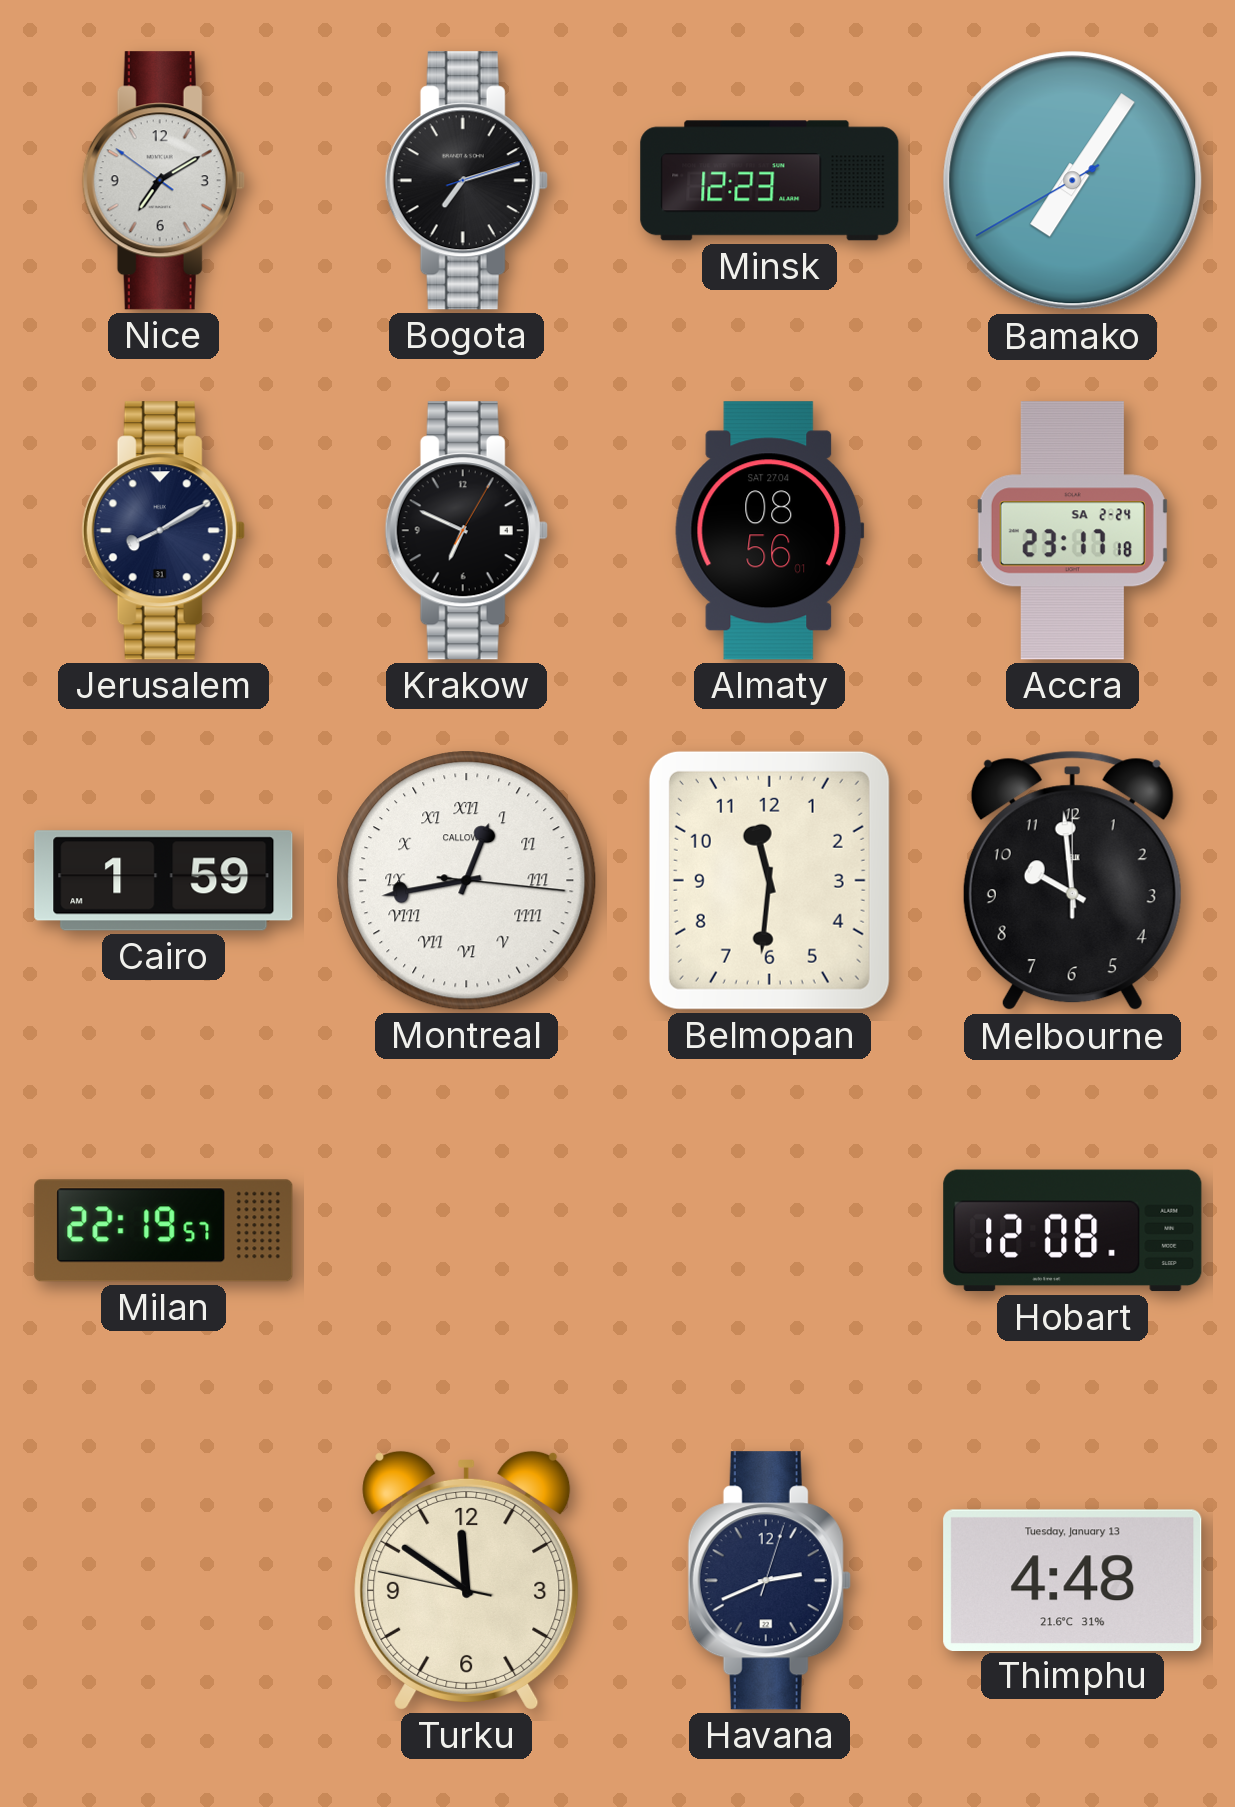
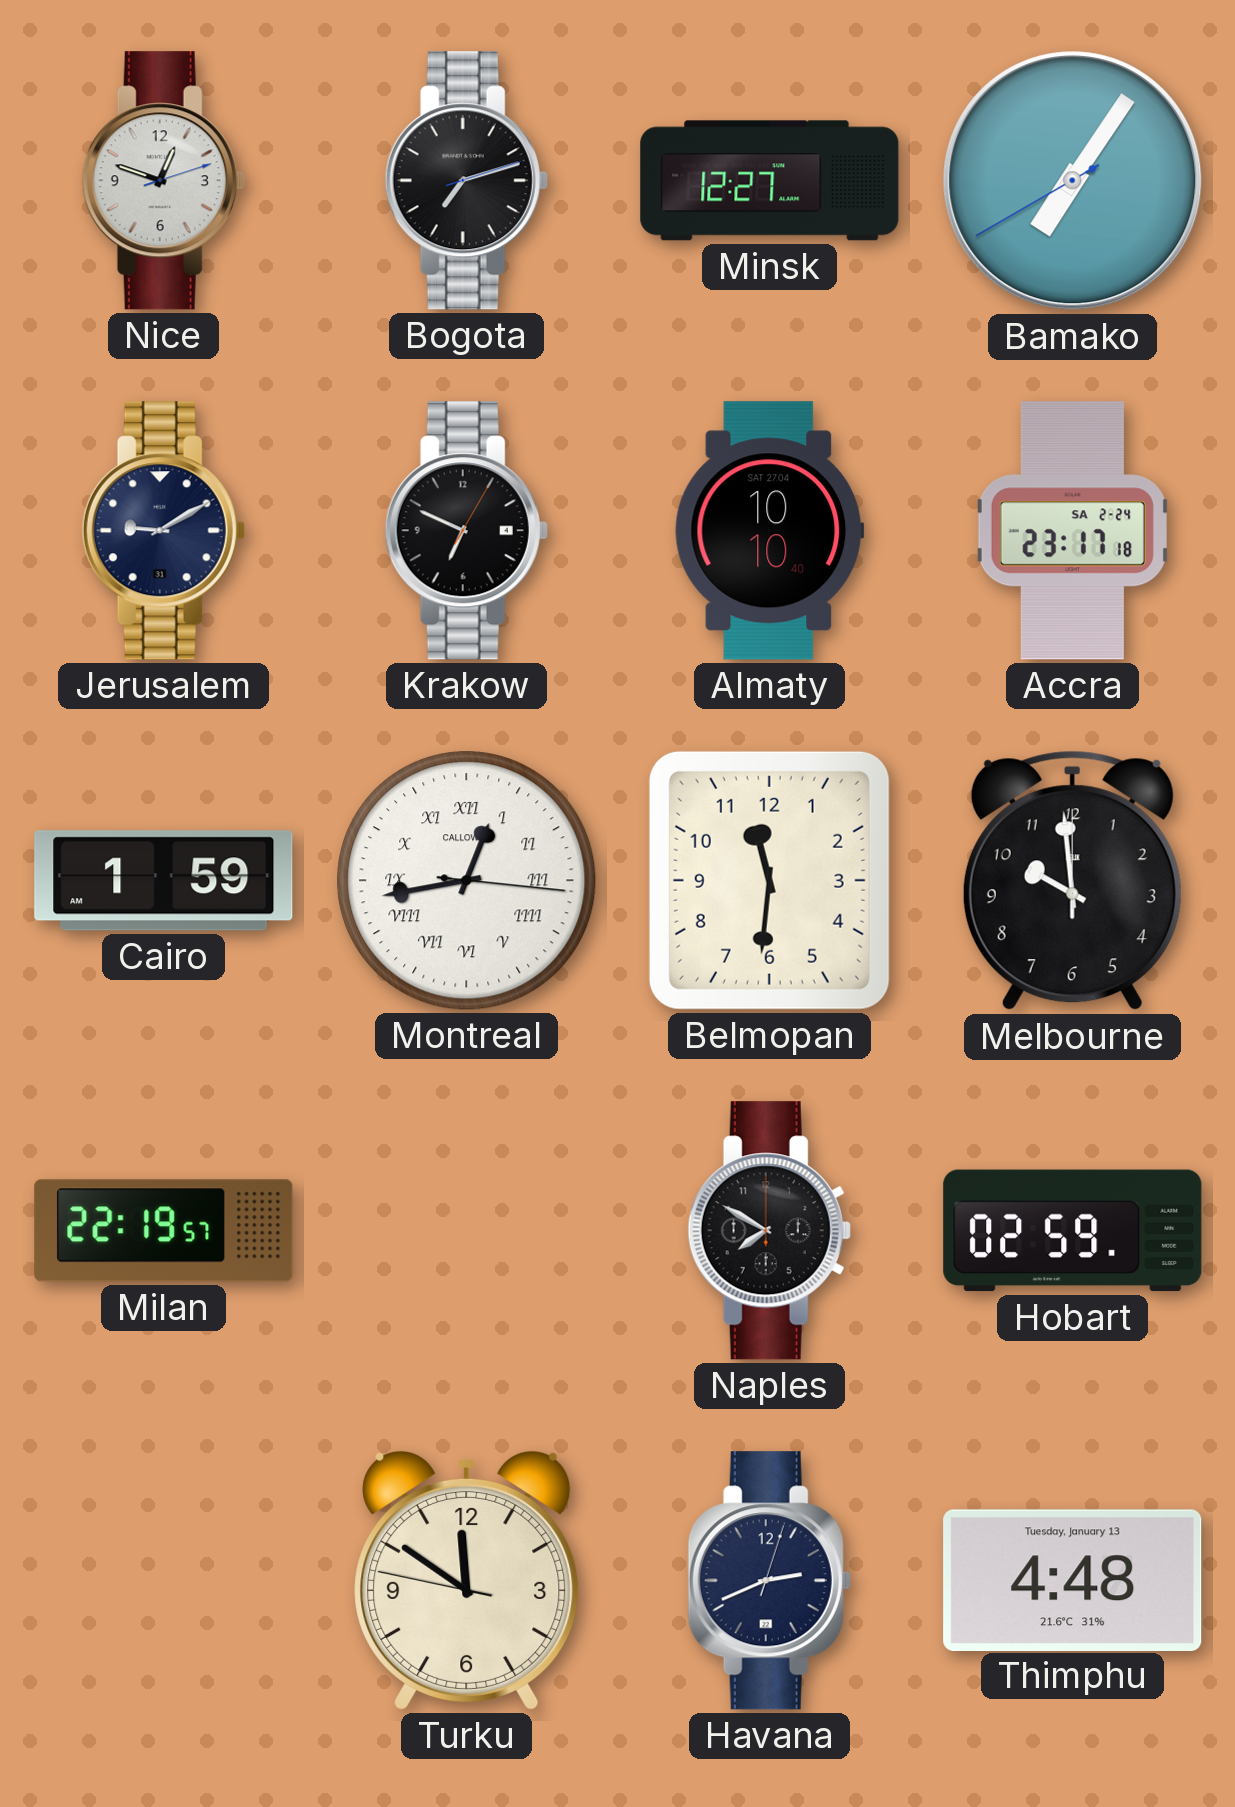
Nice: 7:09 -> 12:48
Minsk: 12:23 -> 12:27
Jerusalem: 8:10 -> 9:10
Almaty: 08:56 -> 10:10
Naples: none -> 7:50
Hobart: 12:08 -> 02:59
